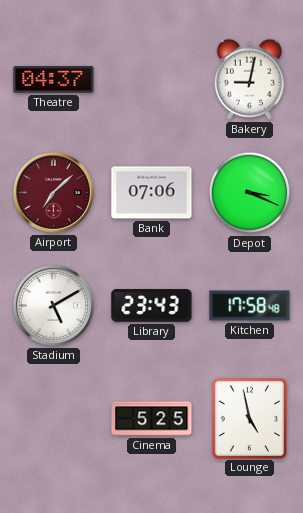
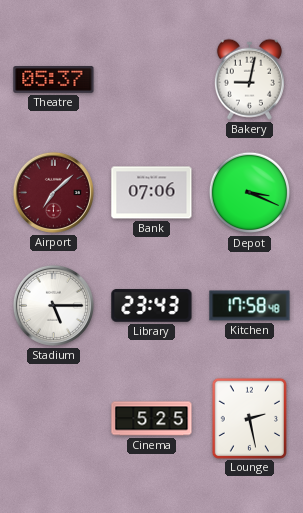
Theatre: 04:37 -> 05:37
Stadium: 5:10 -> 5:15
Lounge: 4:58 -> 2:28
